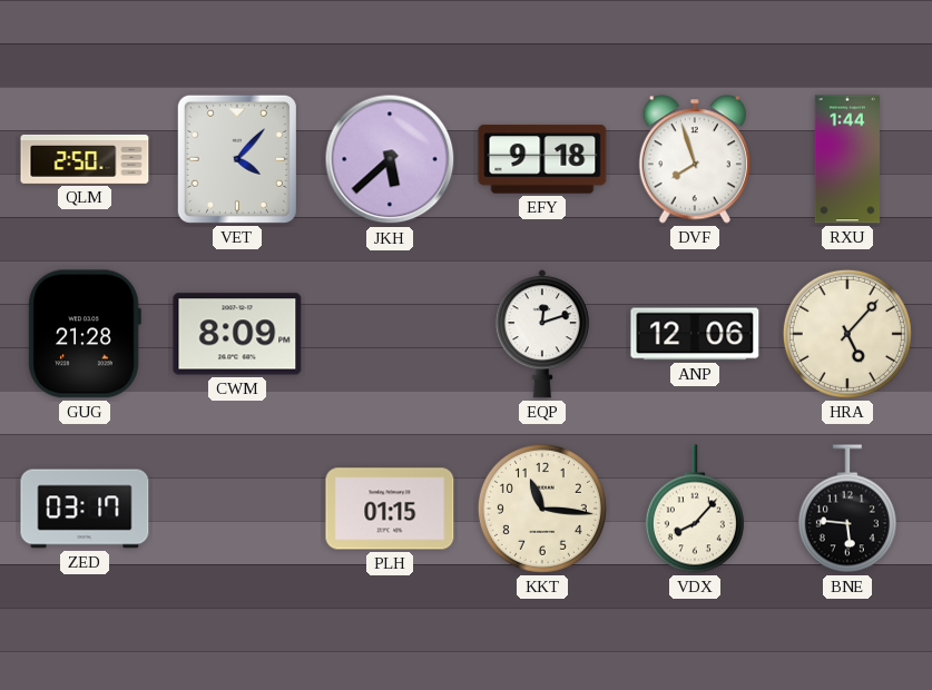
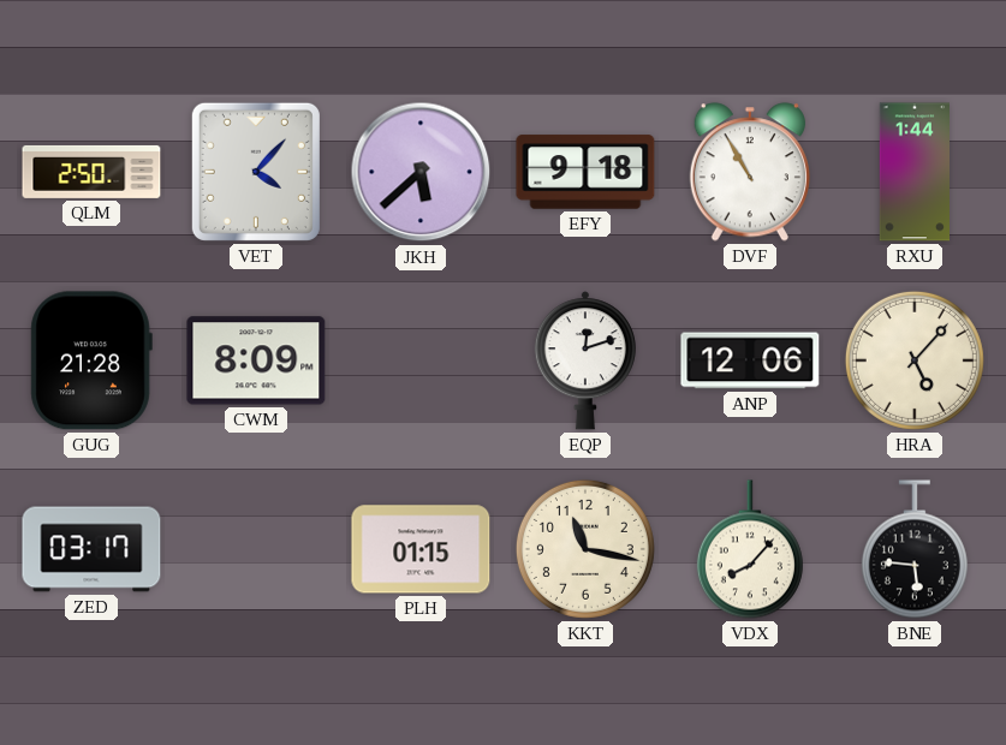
DVF: 7:57 -> 10:55
KKT: 11:16 -> 11:17
